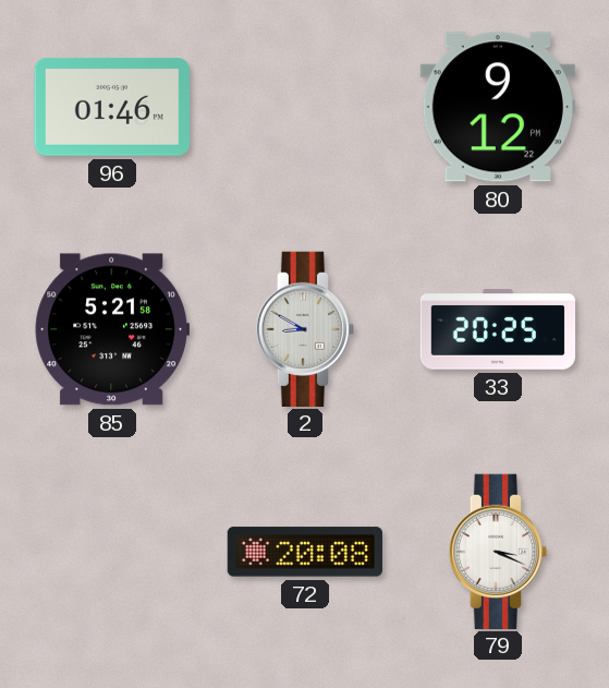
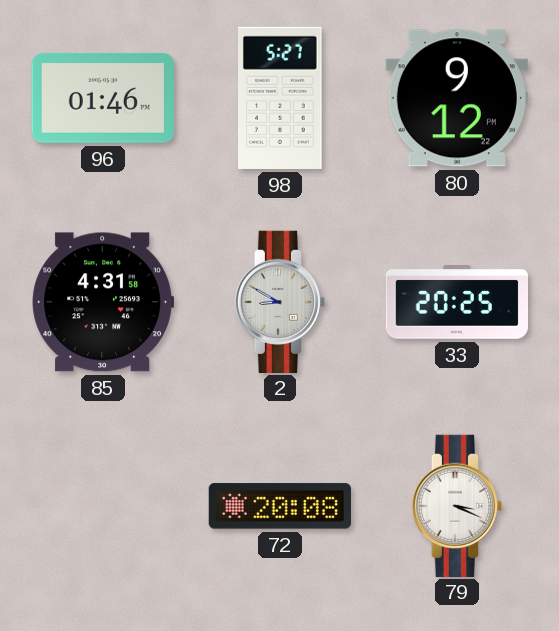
98: none -> 5:27
85: 5:21 -> 4:31
